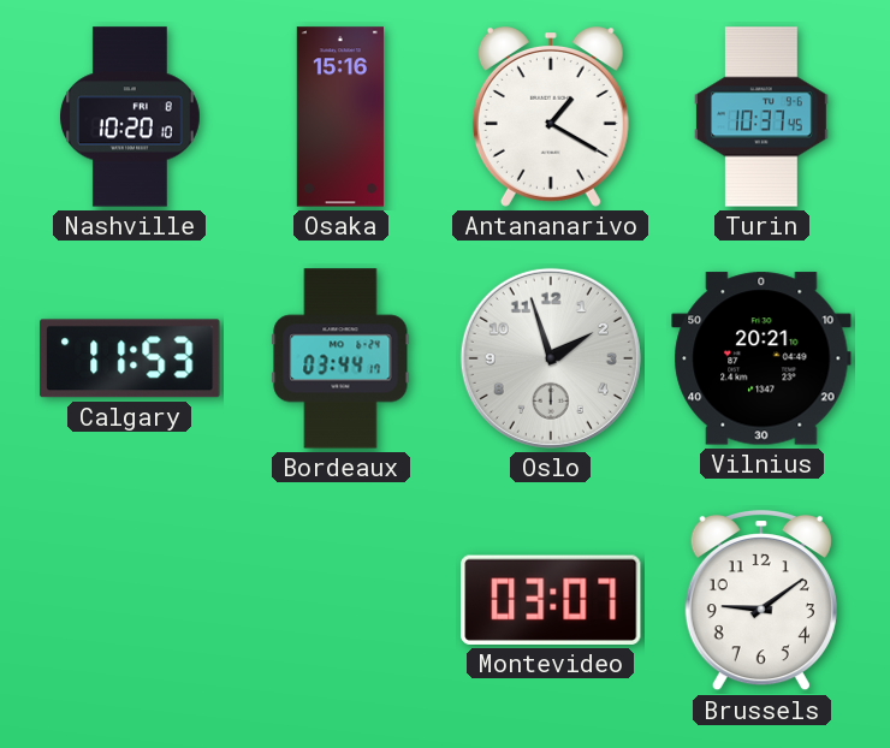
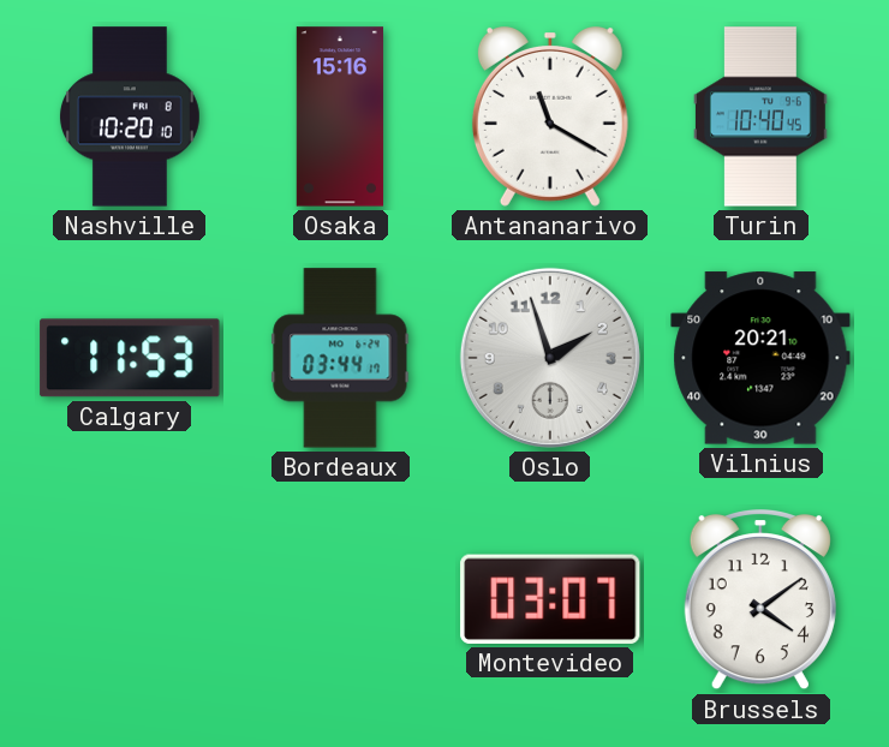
Antananarivo: 1:20 -> 11:20
Turin: 10:37 -> 10:40
Brussels: 9:09 -> 4:09
